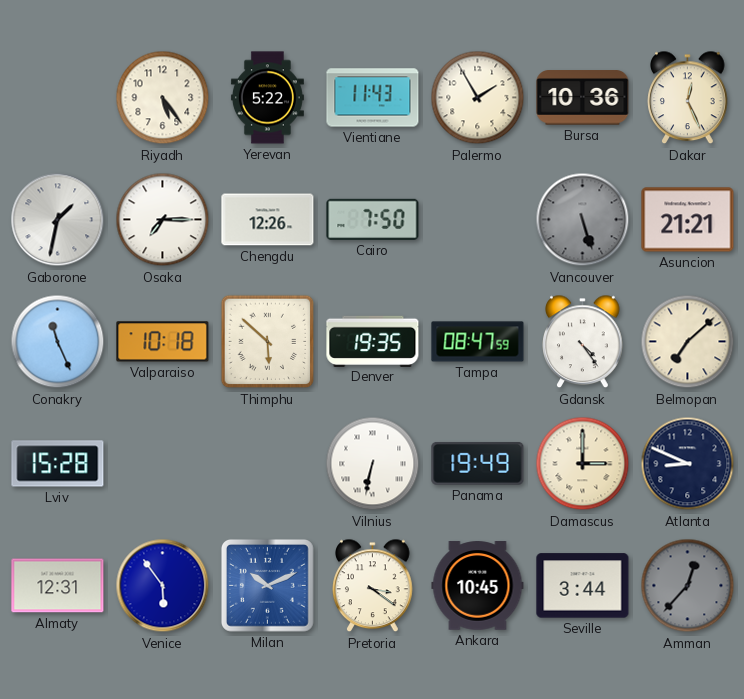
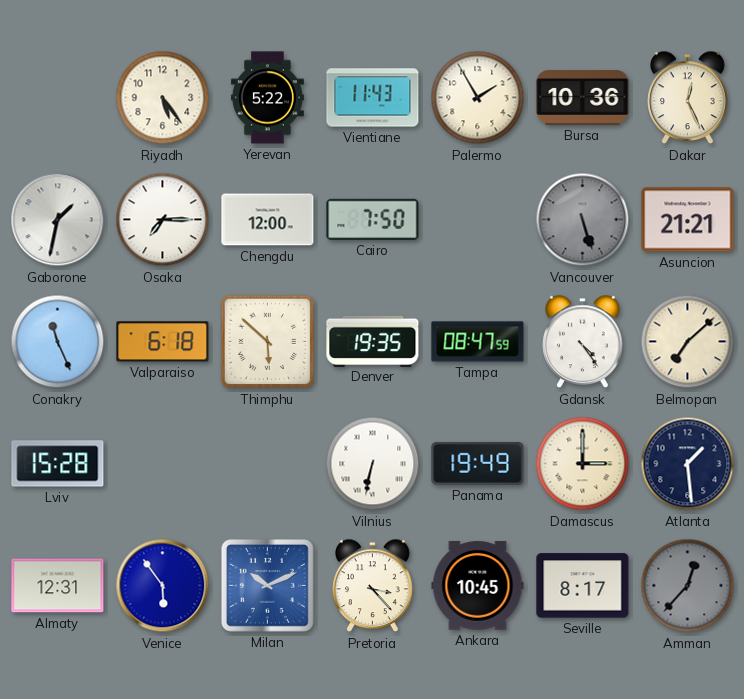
Chengdu: 12:26 -> 12:00
Valparaiso: 10:18 -> 6:18
Atlanta: 8:49 -> 1:29
Pretoria: 3:21 -> 3:23
Seville: 3:44 -> 8:17
